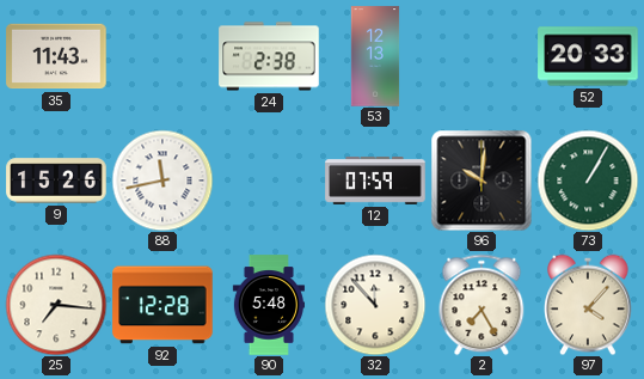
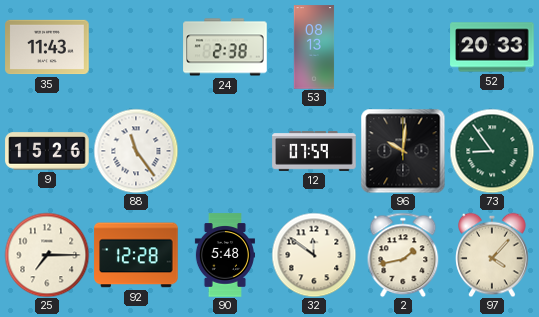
53: 12:13 -> 08:13
88: 11:43 -> 11:24
73: 1:05 -> 8:54
25: 7:16 -> 7:15
32: 11:53 -> 11:51
2: 7:25 -> 1:43
